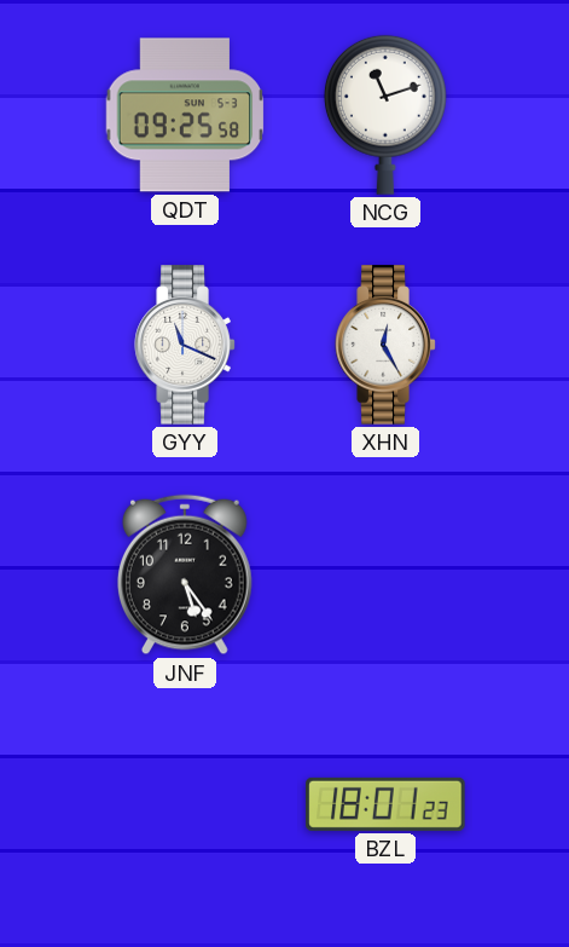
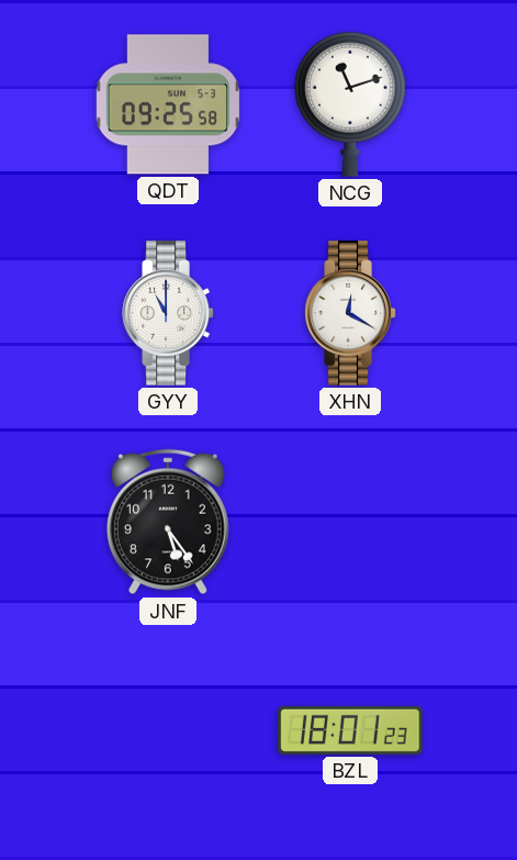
GYY: 11:19 -> 11:00
XHN: 12:25 -> 12:20
